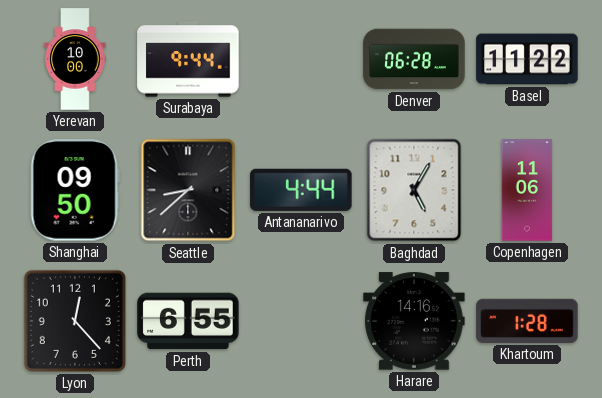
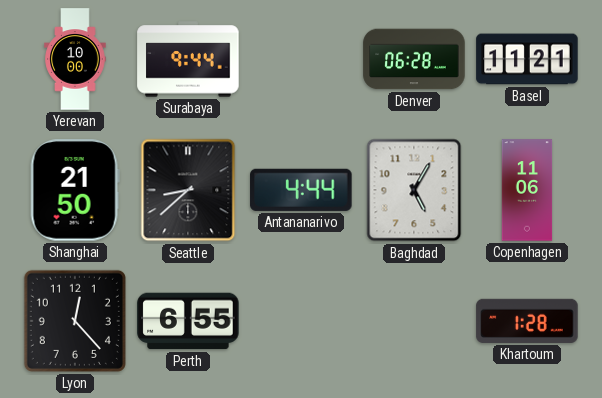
Basel: 11:22 -> 11:21
Shanghai: 09:50 -> 21:50
Harare: 14:16 -> none
